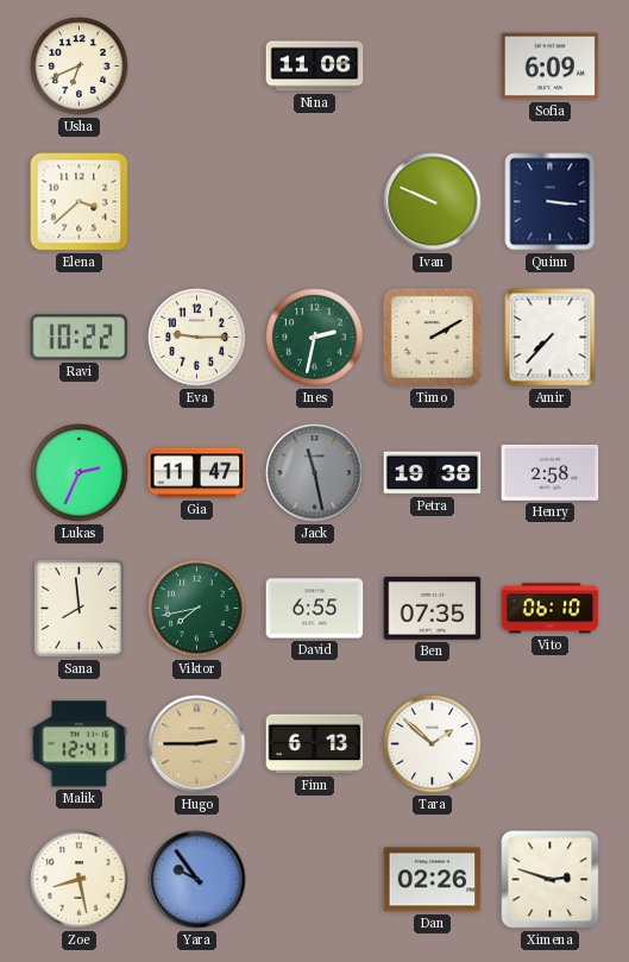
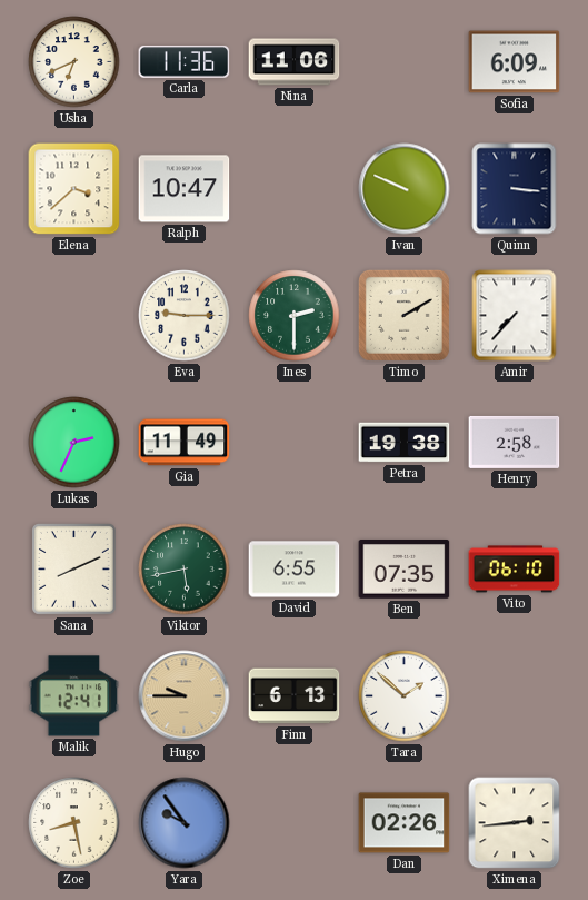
Carla: none -> 11:36
Ralph: none -> 10:47
Ravi: 10:22 -> none
Ines: 2:32 -> 2:30
Gia: 11:47 -> 11:49
Jack: 11:28 -> none
Sana: 7:59 -> 8:11
Viktor: 7:43 -> 5:43
Hugo: 2:45 -> 9:45
Ximena: 2:48 -> 2:44
